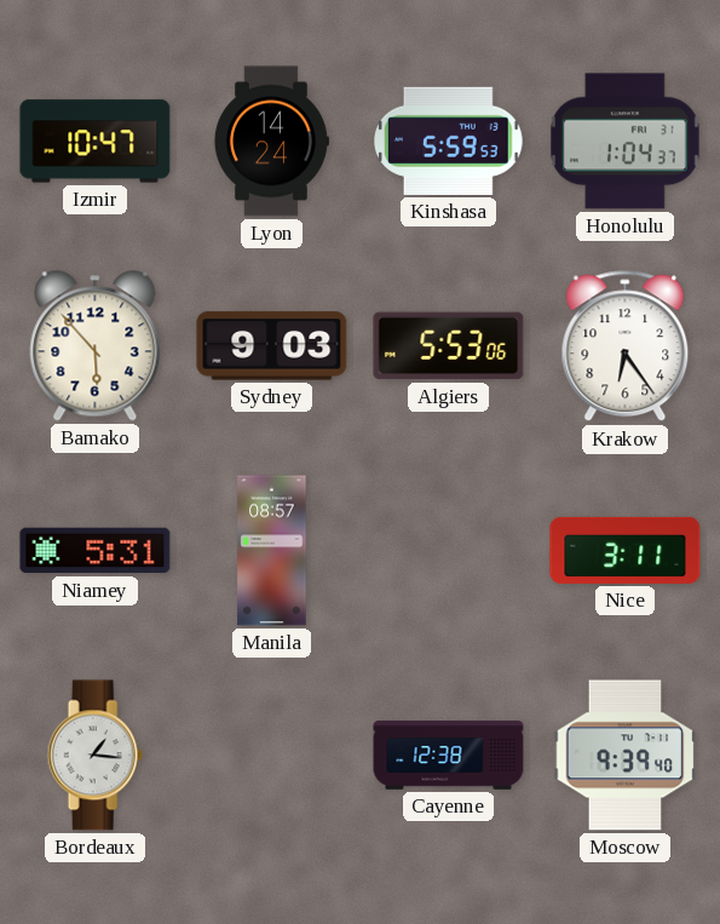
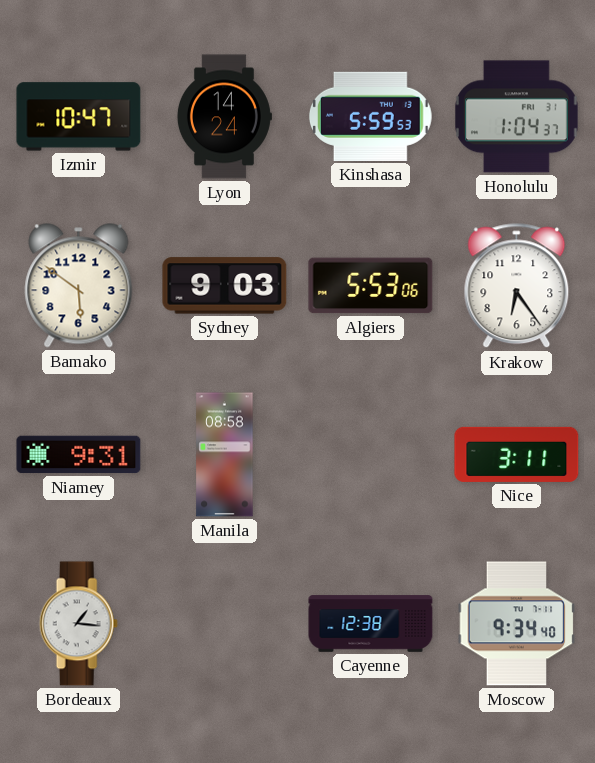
Bamako: 5:53 -> 5:51
Niamey: 5:31 -> 9:31
Manila: 08:57 -> 08:58
Moscow: 9:39 -> 9:34
